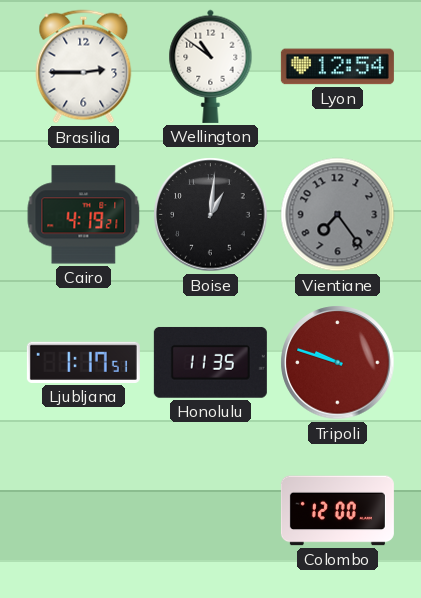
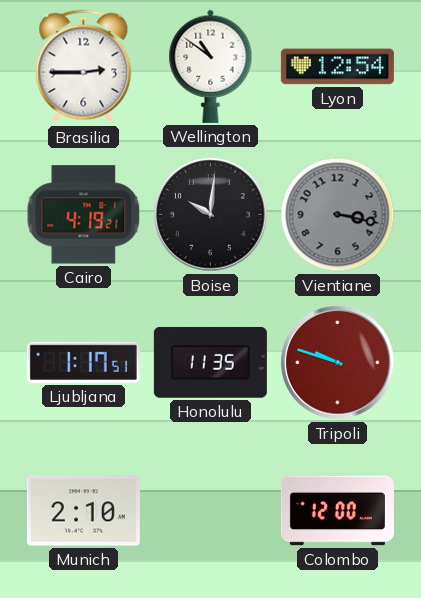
Boise: 1:01 -> 10:01
Vientiane: 7:24 -> 3:17
Munich: none -> 2:10
